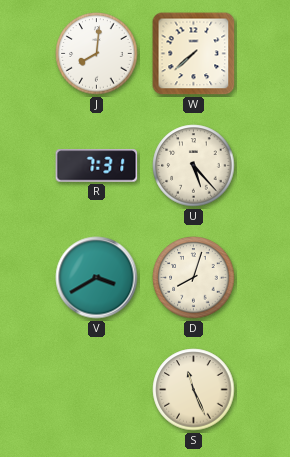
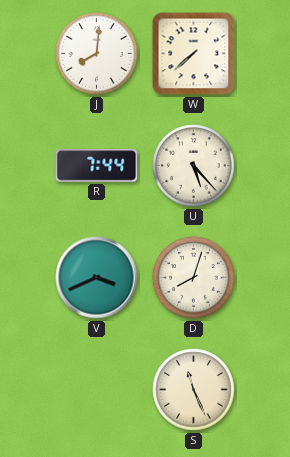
R: 7:31 -> 7:44
V: 3:40 -> 3:41
